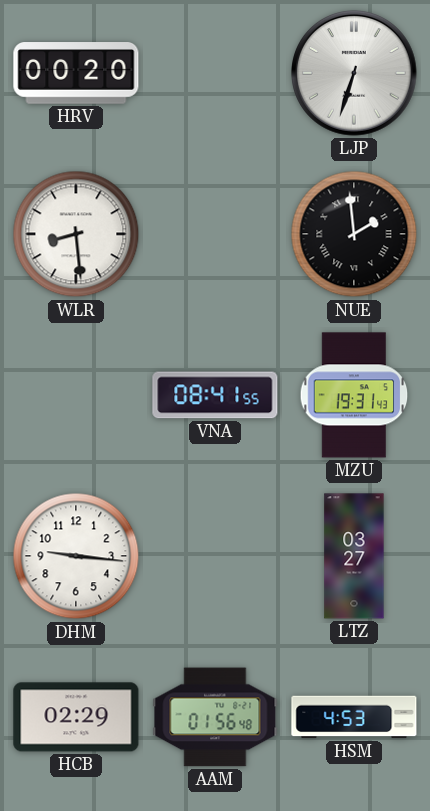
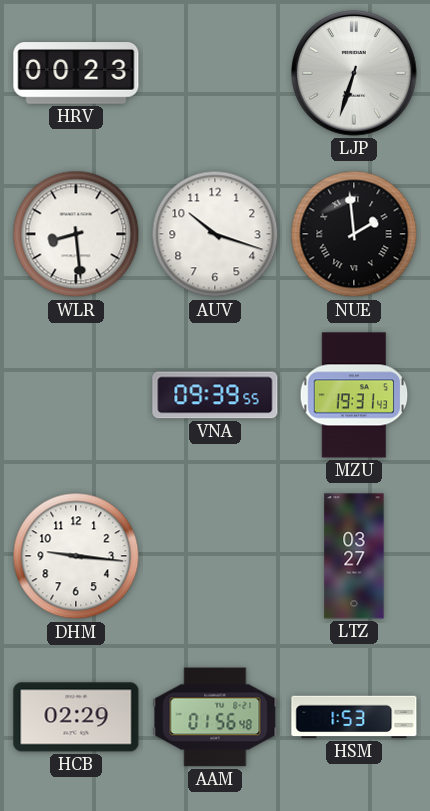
HRV: 00:20 -> 00:23
AUV: none -> 10:18
VNA: 08:41 -> 09:39
HSM: 4:53 -> 1:53
